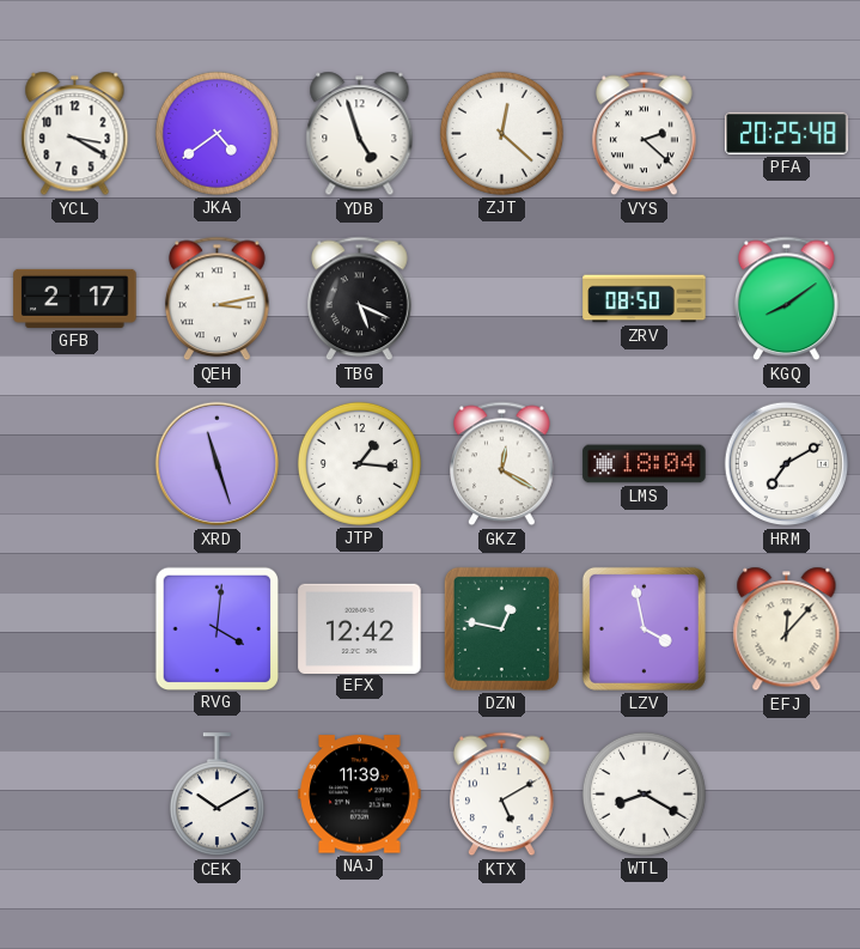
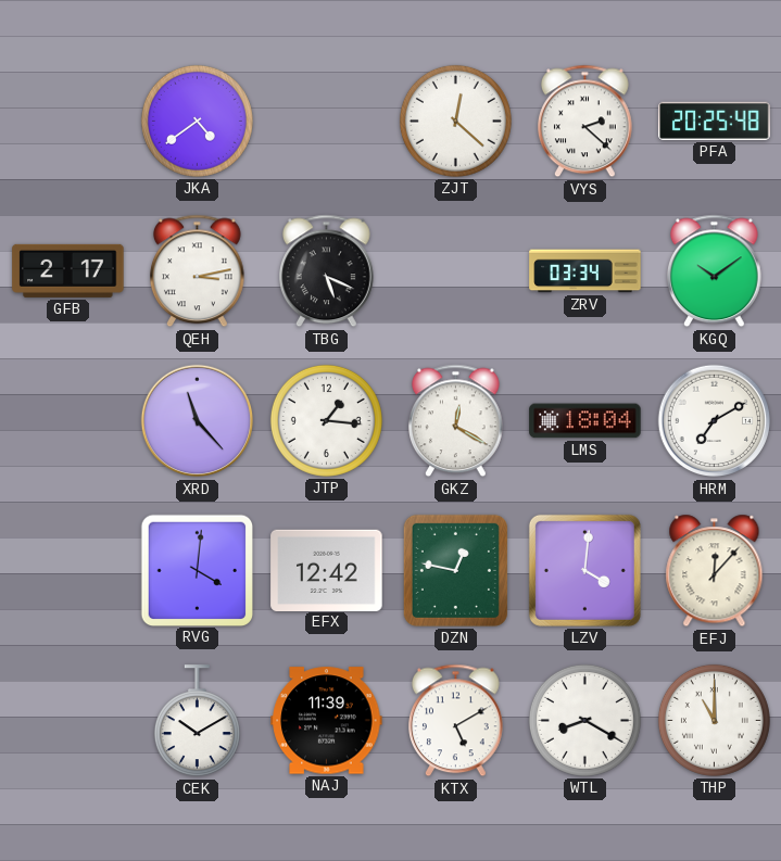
YCL: 3:20 -> none
YDB: 4:57 -> none
ZRV: 08:50 -> 03:34
KGQ: 8:09 -> 10:09
XRD: 11:27 -> 11:23
LZV: 3:58 -> 4:01
THP: none -> 11:00
